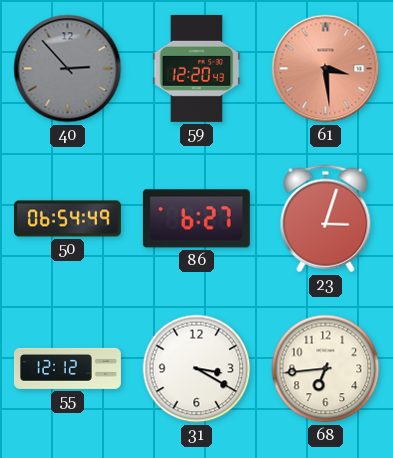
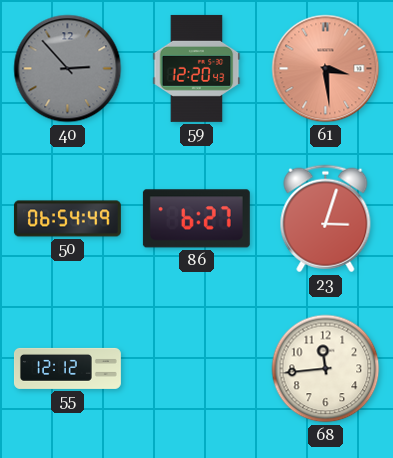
31: 3:20 -> none
68: 6:44 -> 11:44
